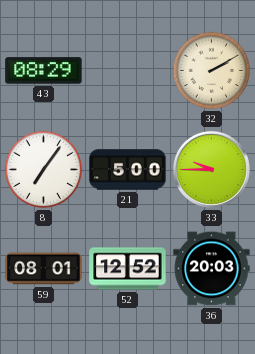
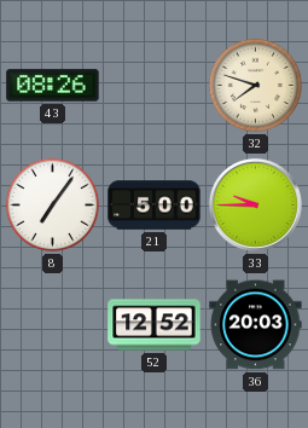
43: 08:29 -> 08:26
32: 2:10 -> 7:48
59: 08:01 -> none
